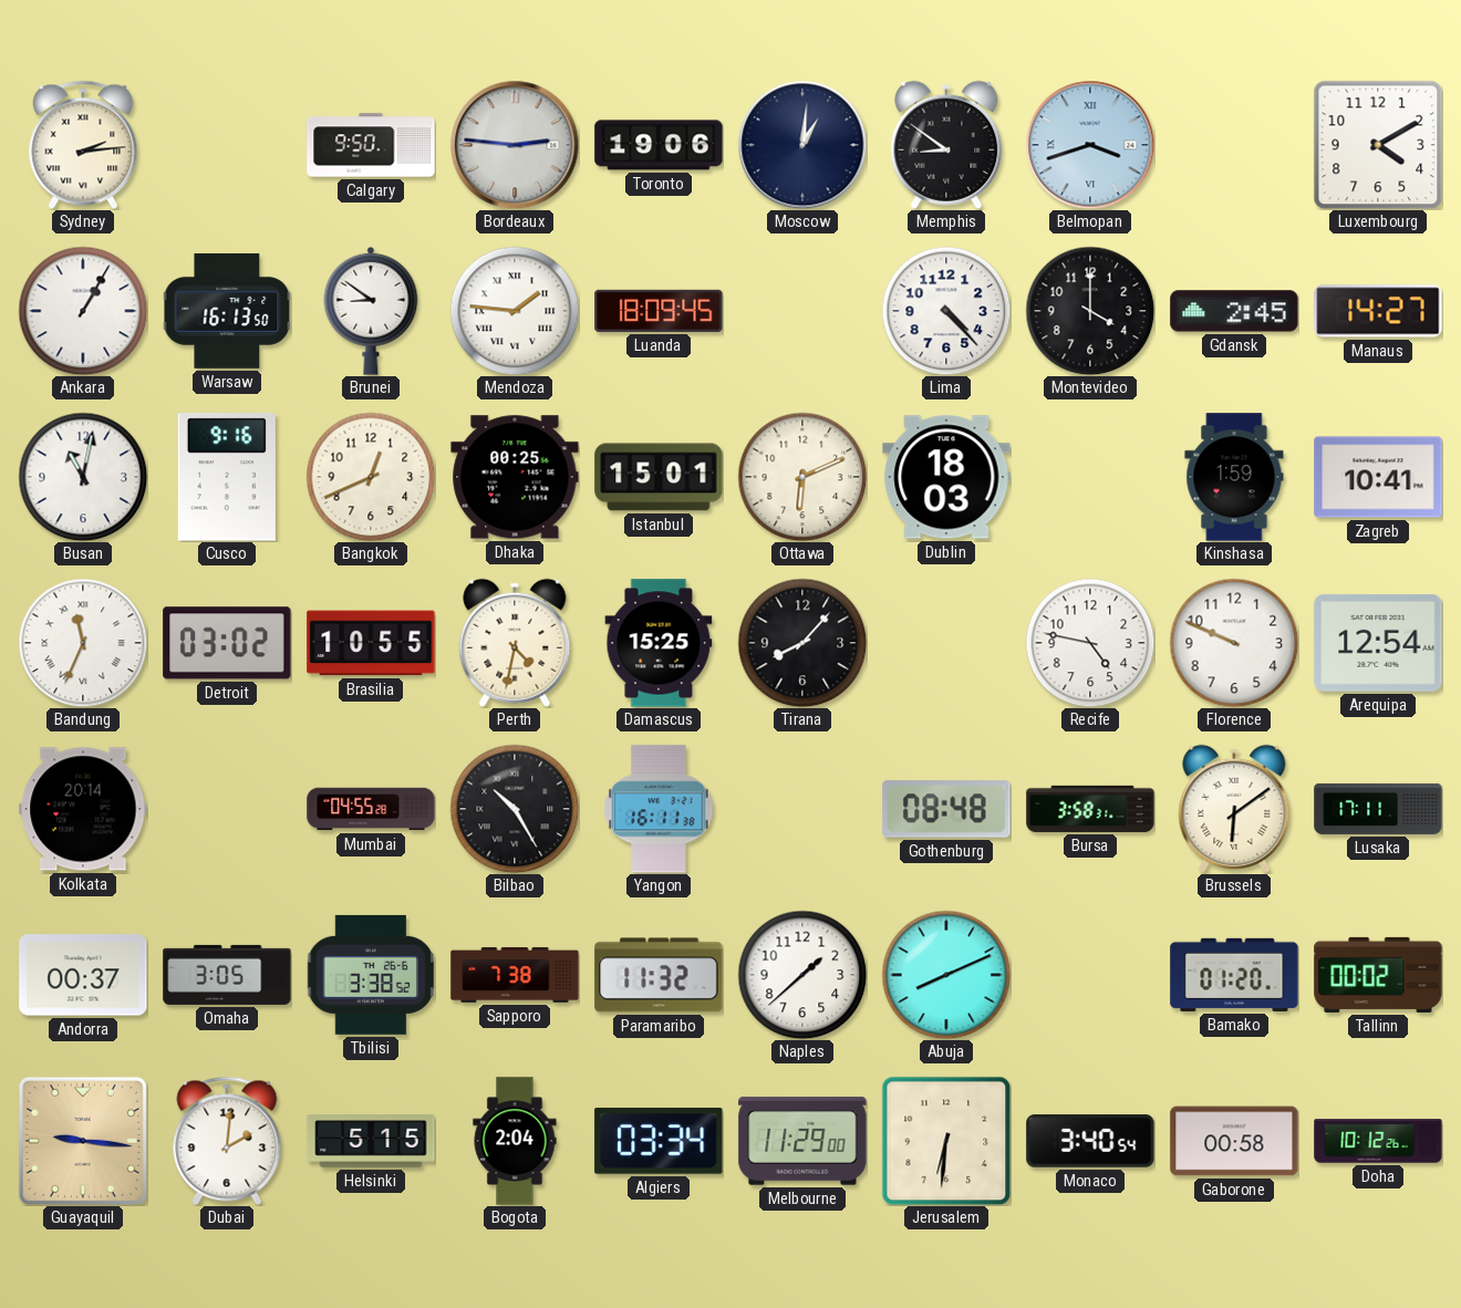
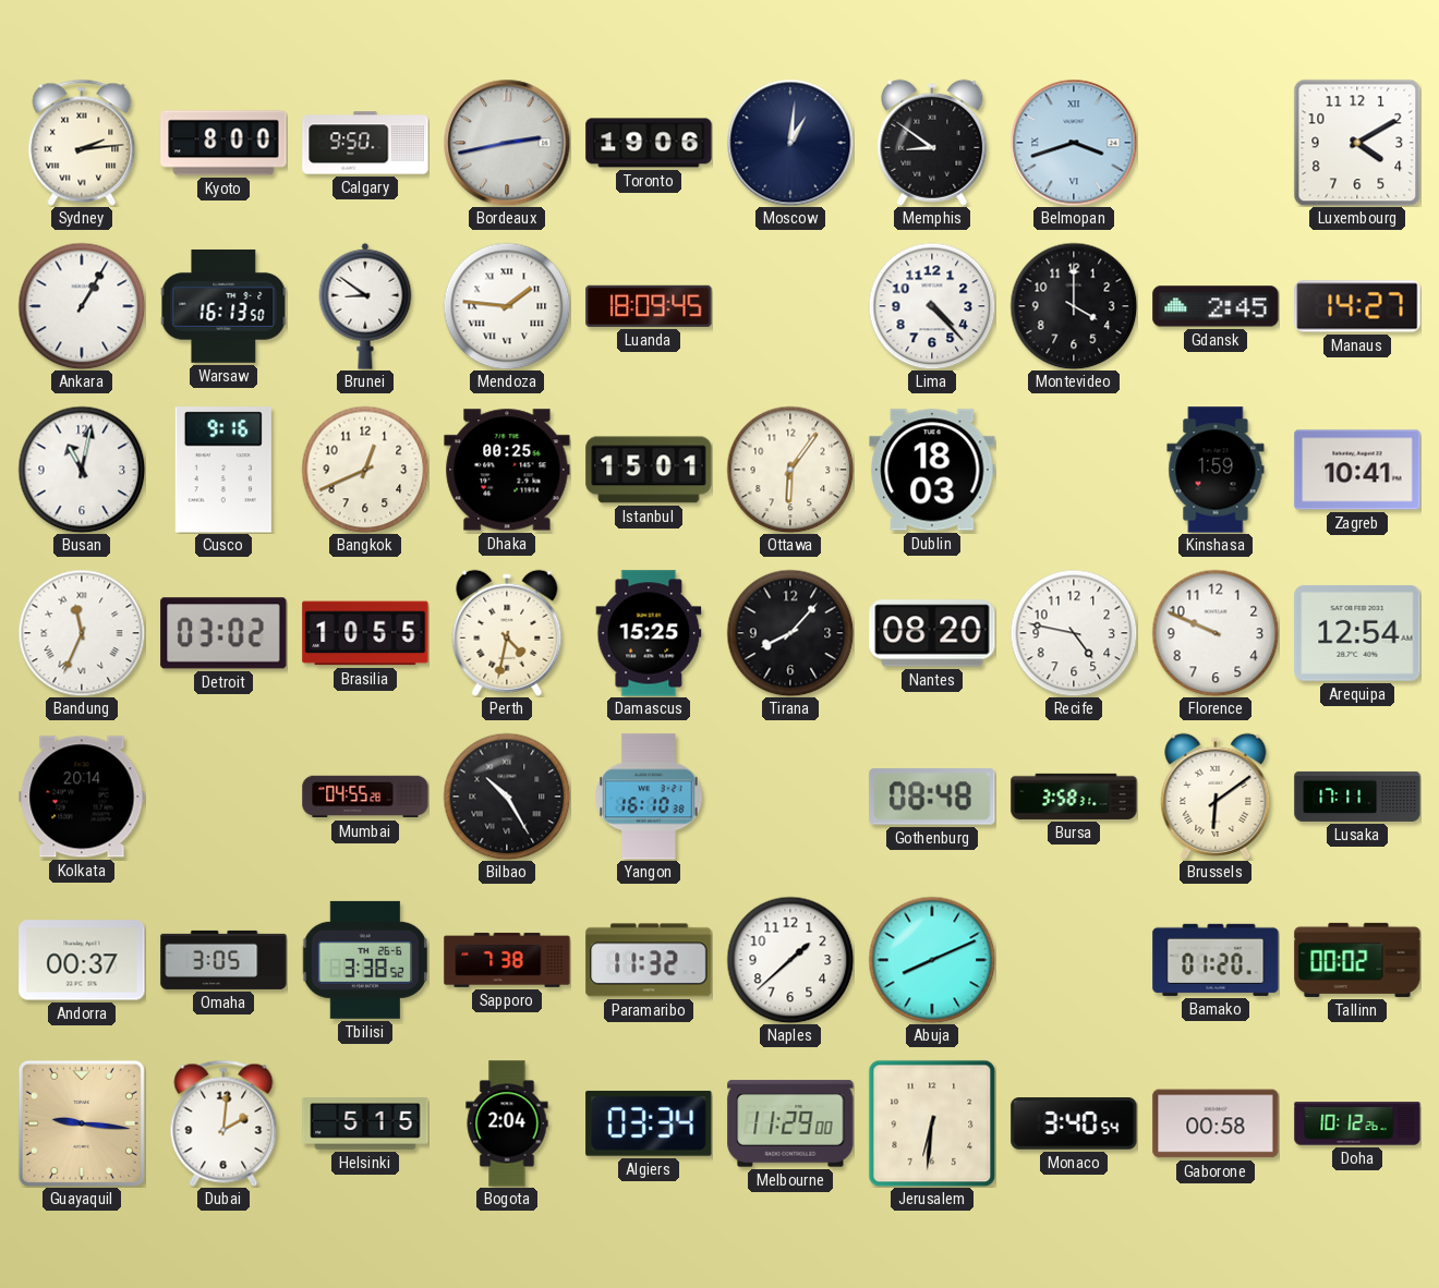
Kyoto: none -> 8:00
Bordeaux: 2:46 -> 2:43
Ottawa: 6:11 -> 6:06
Nantes: none -> 08:20
Yangon: 16:11 -> 16:10
